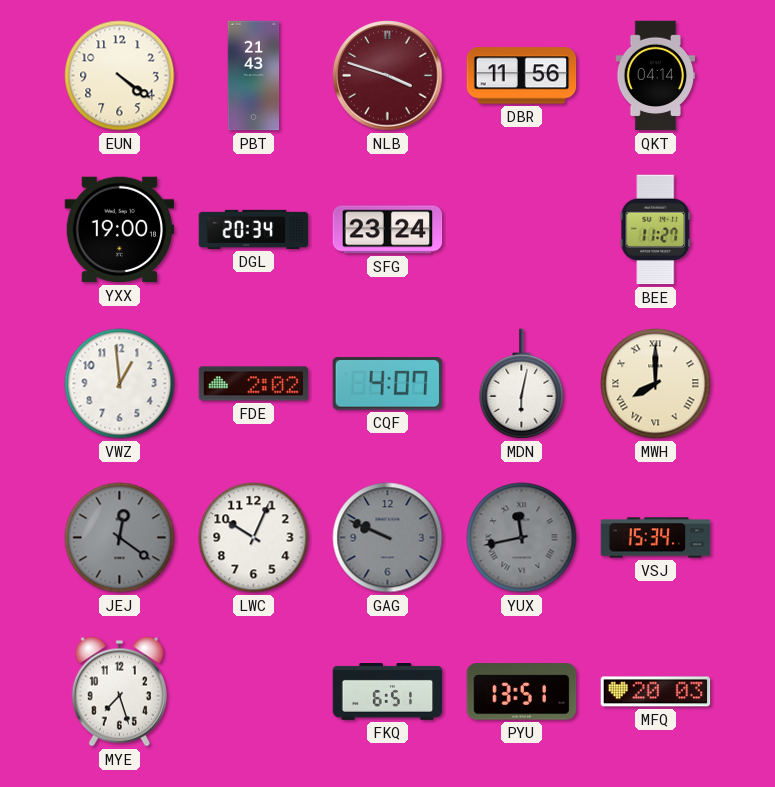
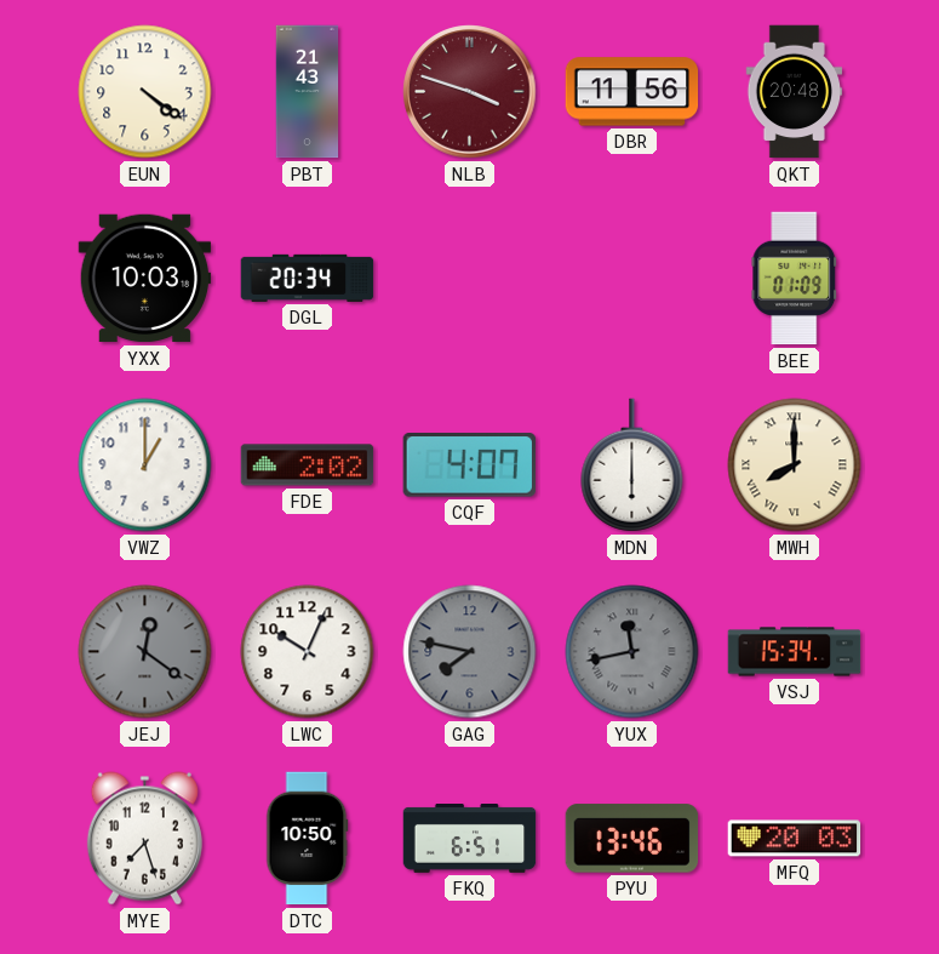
QKT: 04:14 -> 20:48
YXX: 19:00 -> 10:03
SFG: 23:24 -> none
BEE: 11:27 -> 01:09
VWZ: 12:59 -> 1:00
MDN: 6:02 -> 6:00
GAG: 9:49 -> 7:47
DTC: none -> 10:50
PYU: 13:51 -> 13:46
